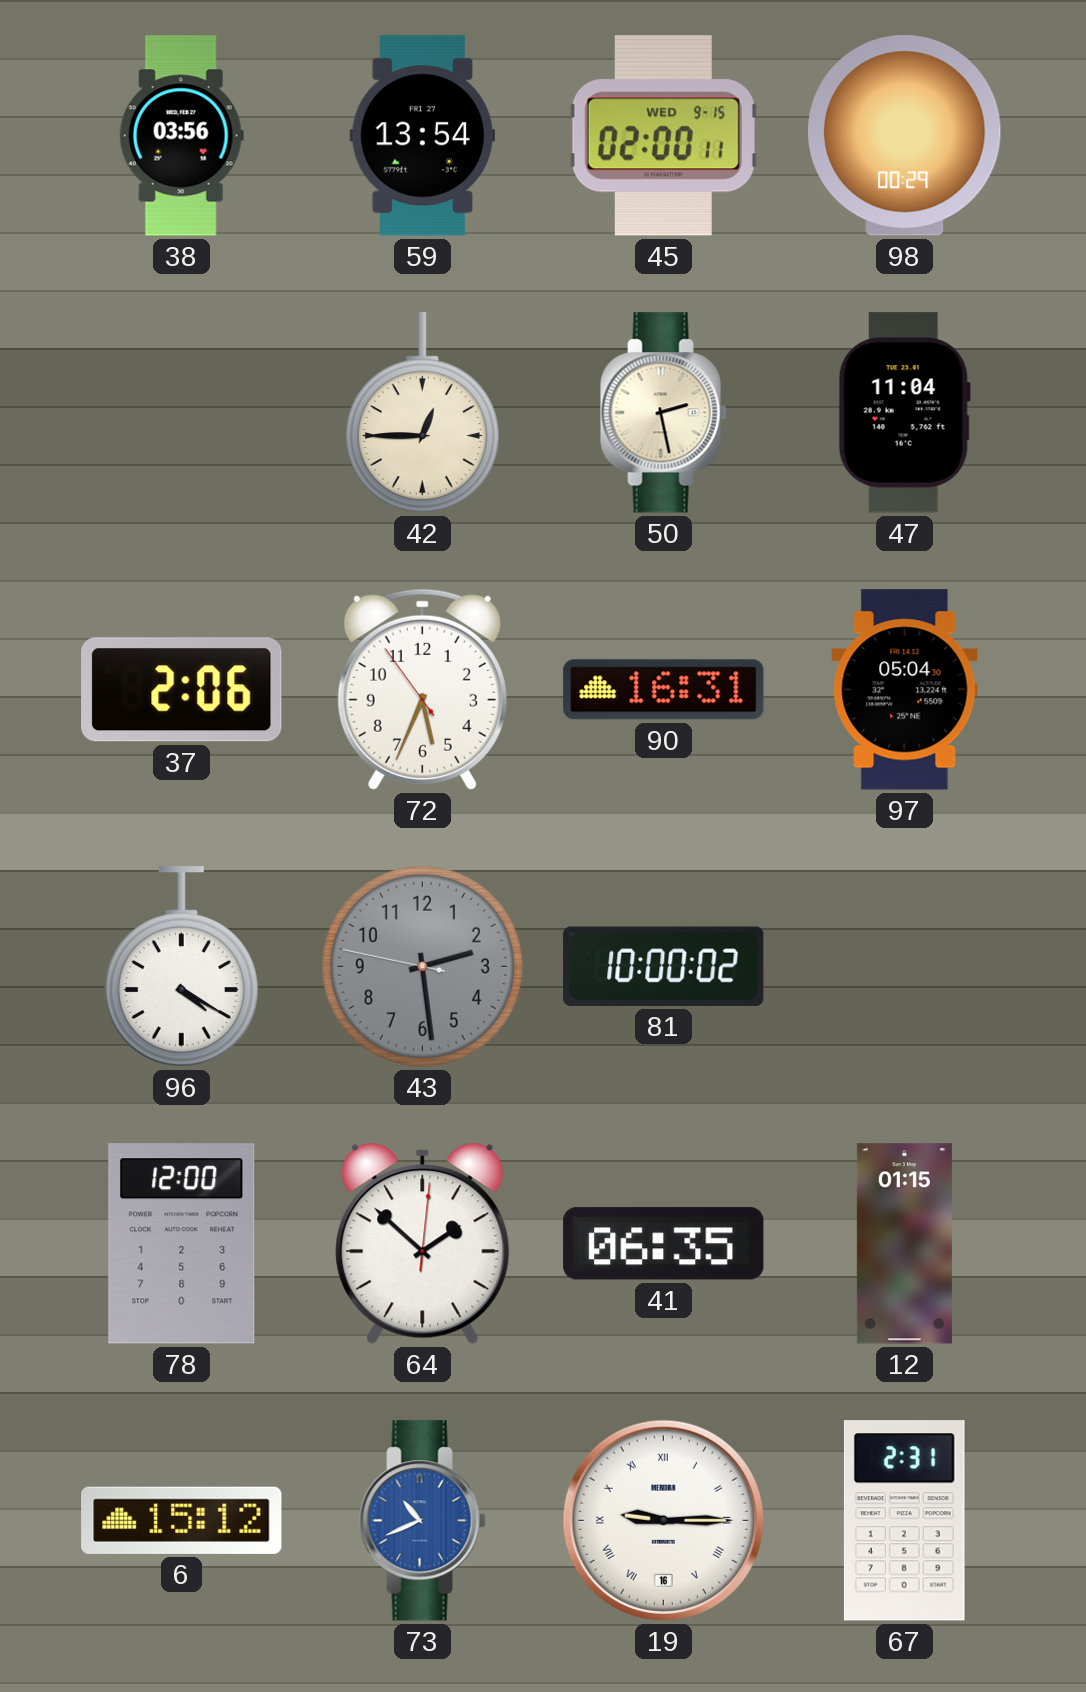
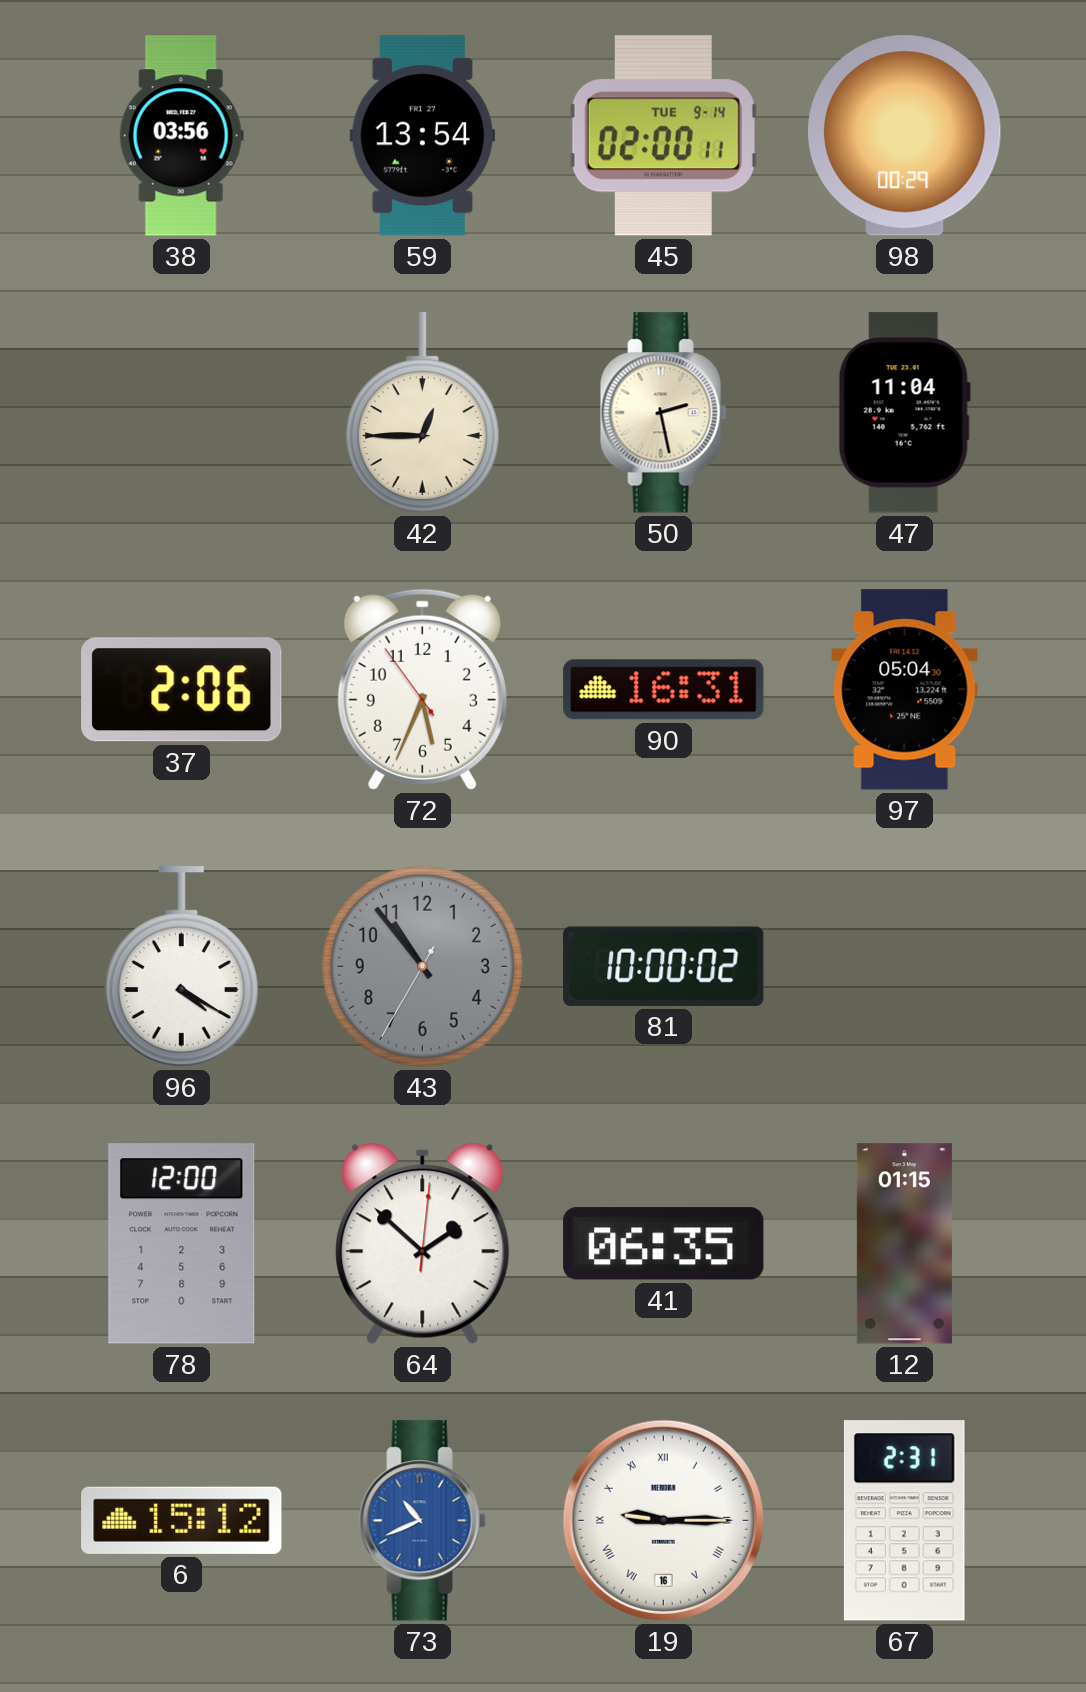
45 date: WED 9-15 -> TUE 9-14
43: 2:28 -> 10:53
